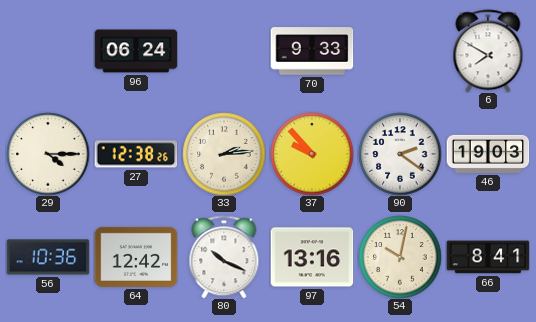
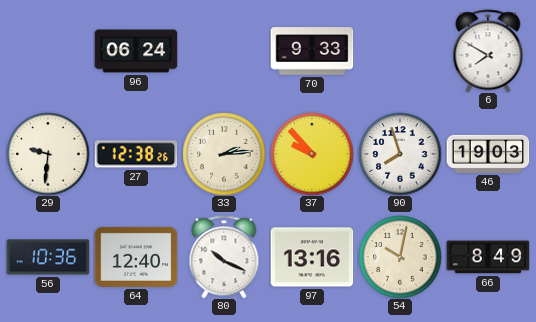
29: 4:15 -> 9:31
90: 2:21 -> 7:57
64: 12:42 -> 12:40
66: 8:41 -> 8:49
